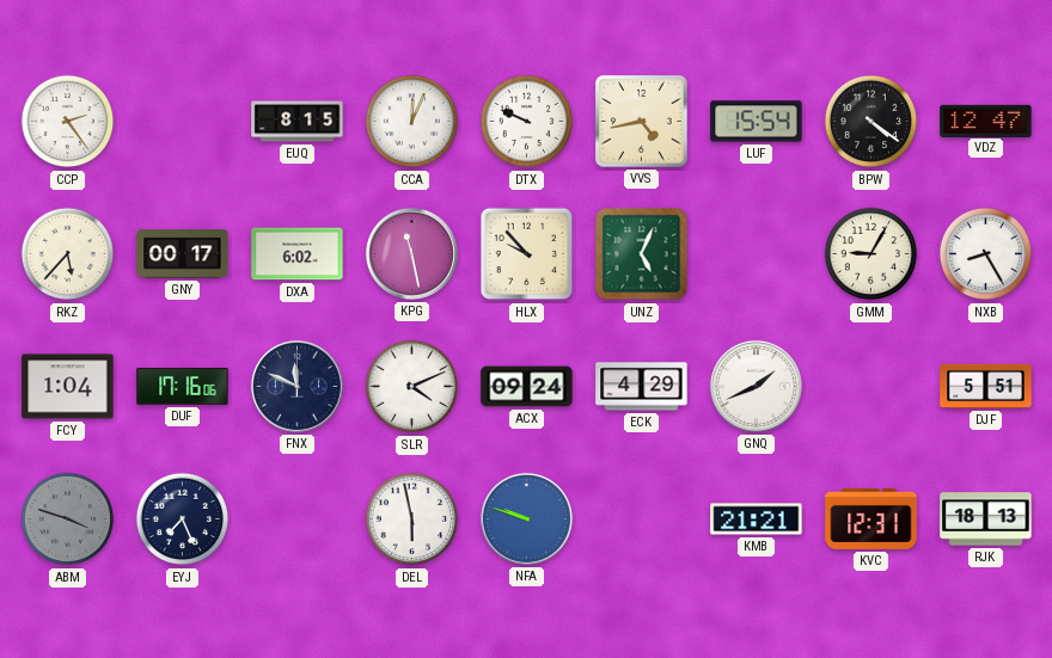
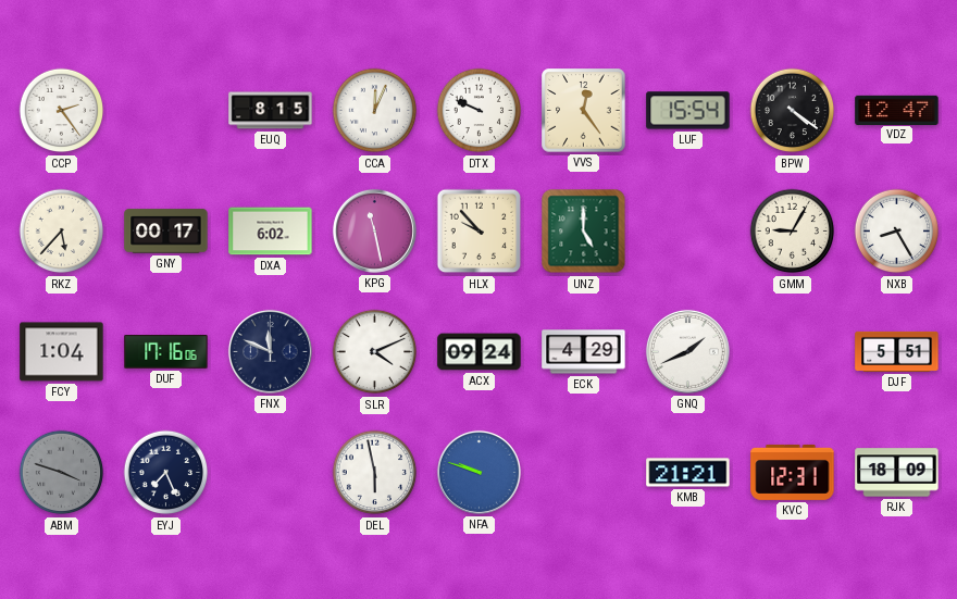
VVS: 4:43 -> 12:24
UNZ: 5:04 -> 5:00
RJK: 18:13 -> 18:09
